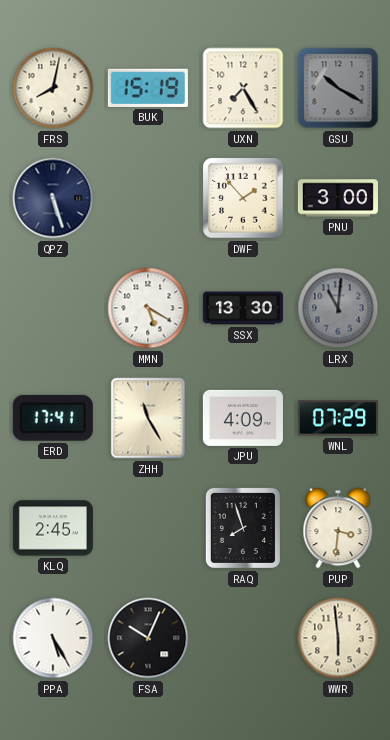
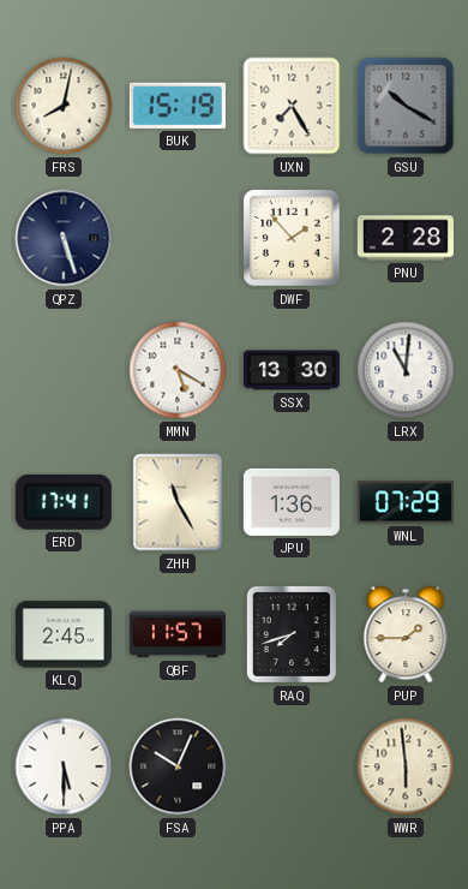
PNU: 3:00 -> 2:28
LRX dial: grey -> white
JPU: 4:09 -> 1:36
QBF: none -> 11:57
RAQ: 7:57 -> 7:42
PUP: 3:31 -> 1:45
PPA: 5:25 -> 5:30
